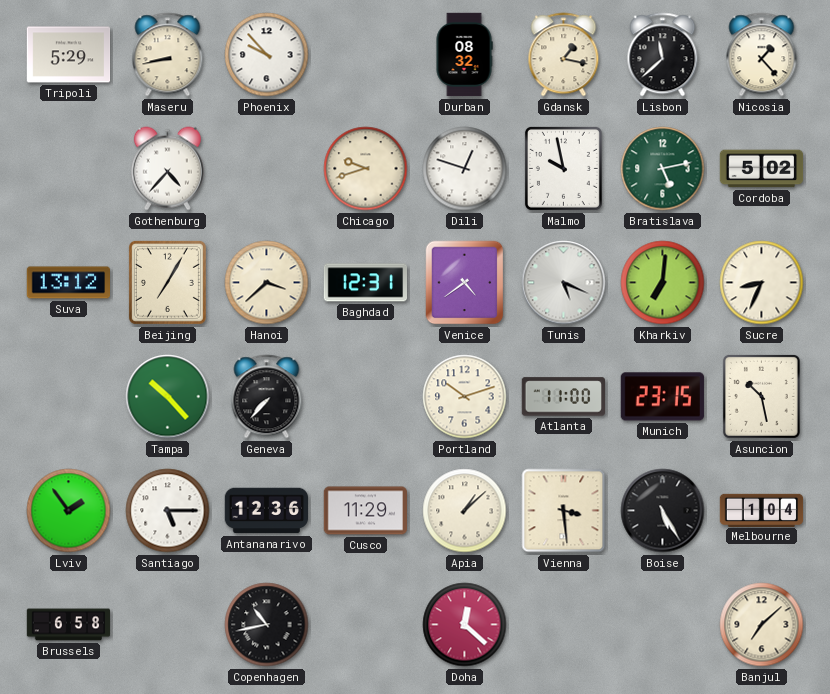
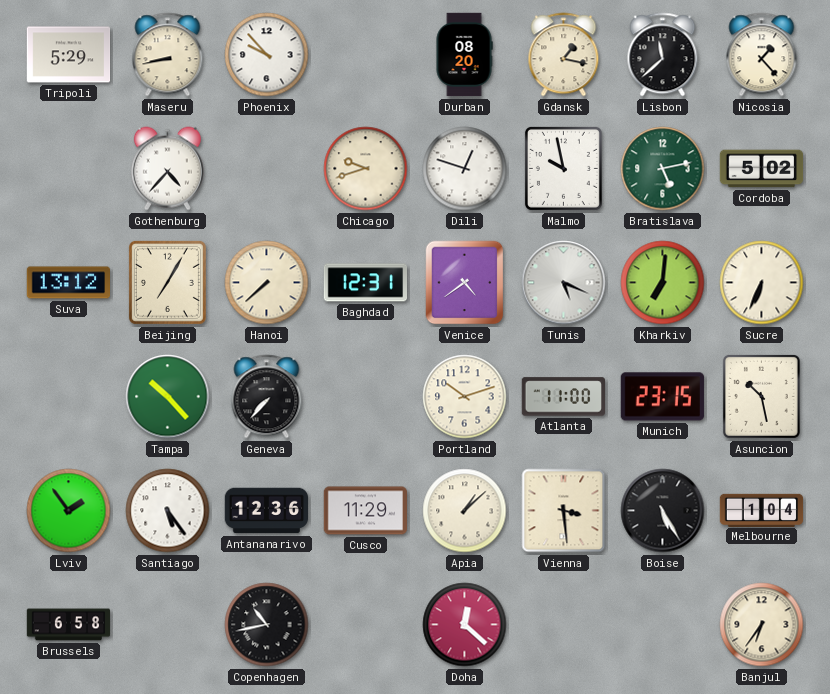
Durban: 08:32 -> 08:20
Hanoi: 3:38 -> 7:38
Sucre: 8:34 -> 6:34
Santiago: 5:15 -> 5:24
Banjul: 7:08 -> 6:36
